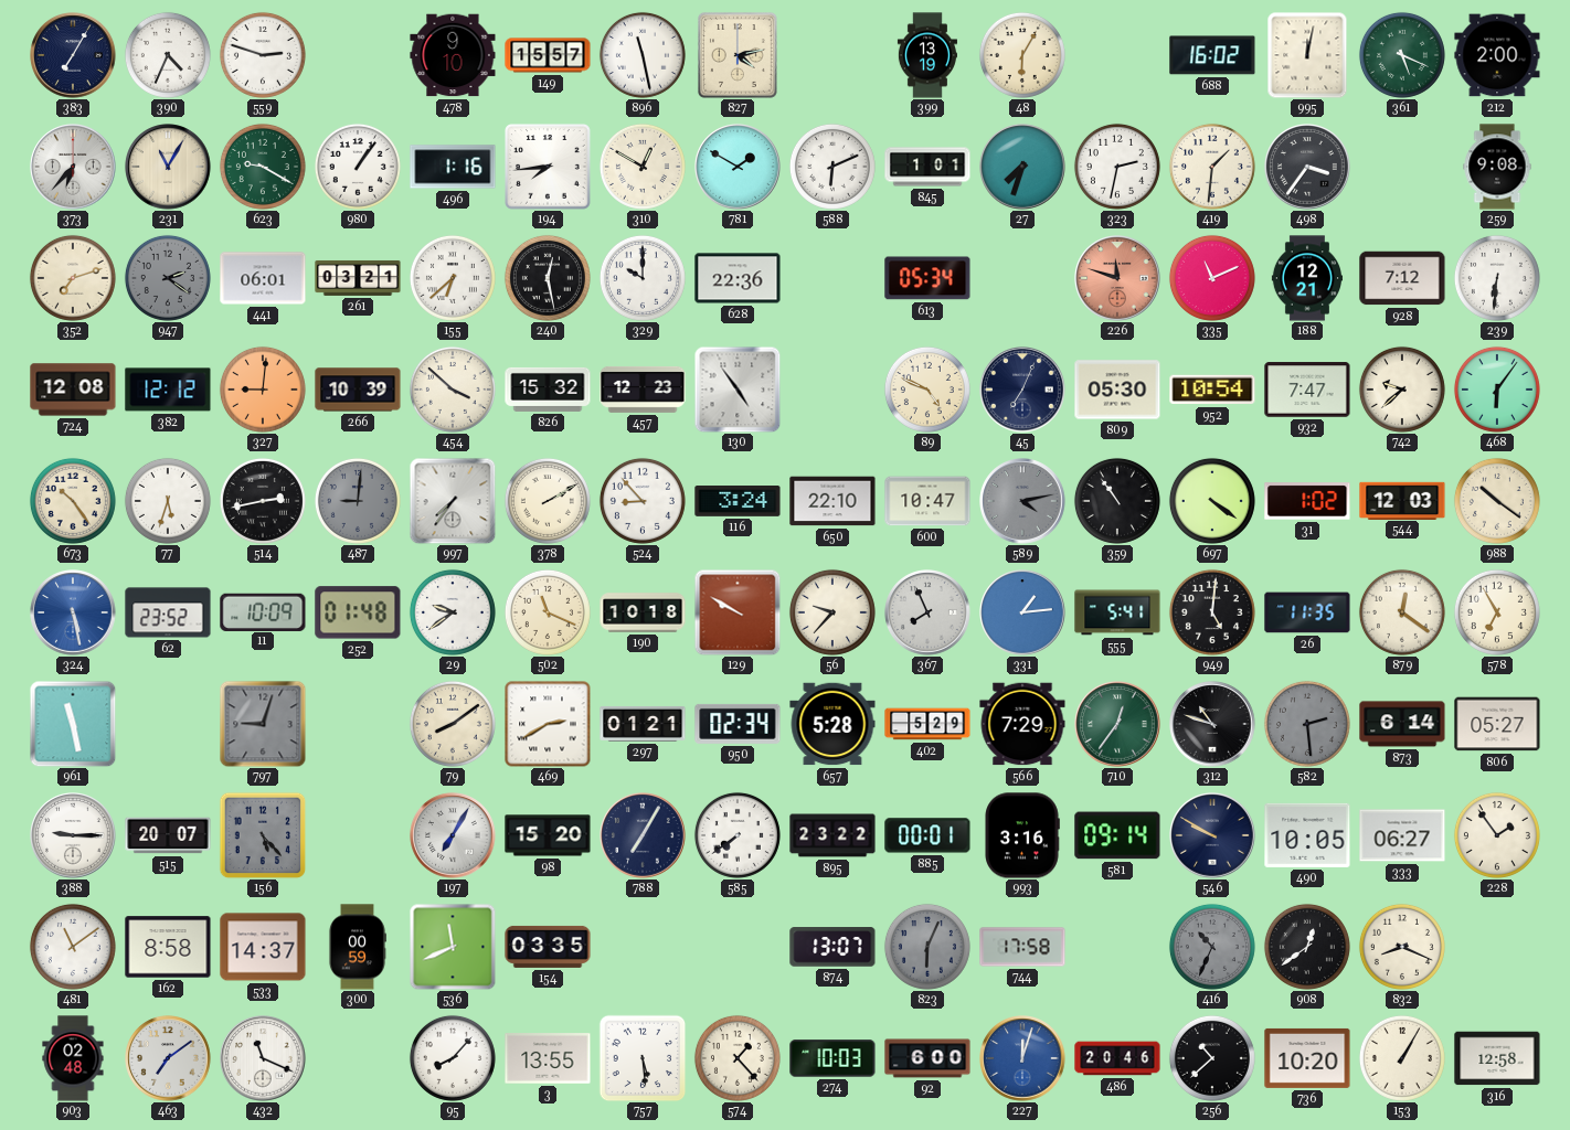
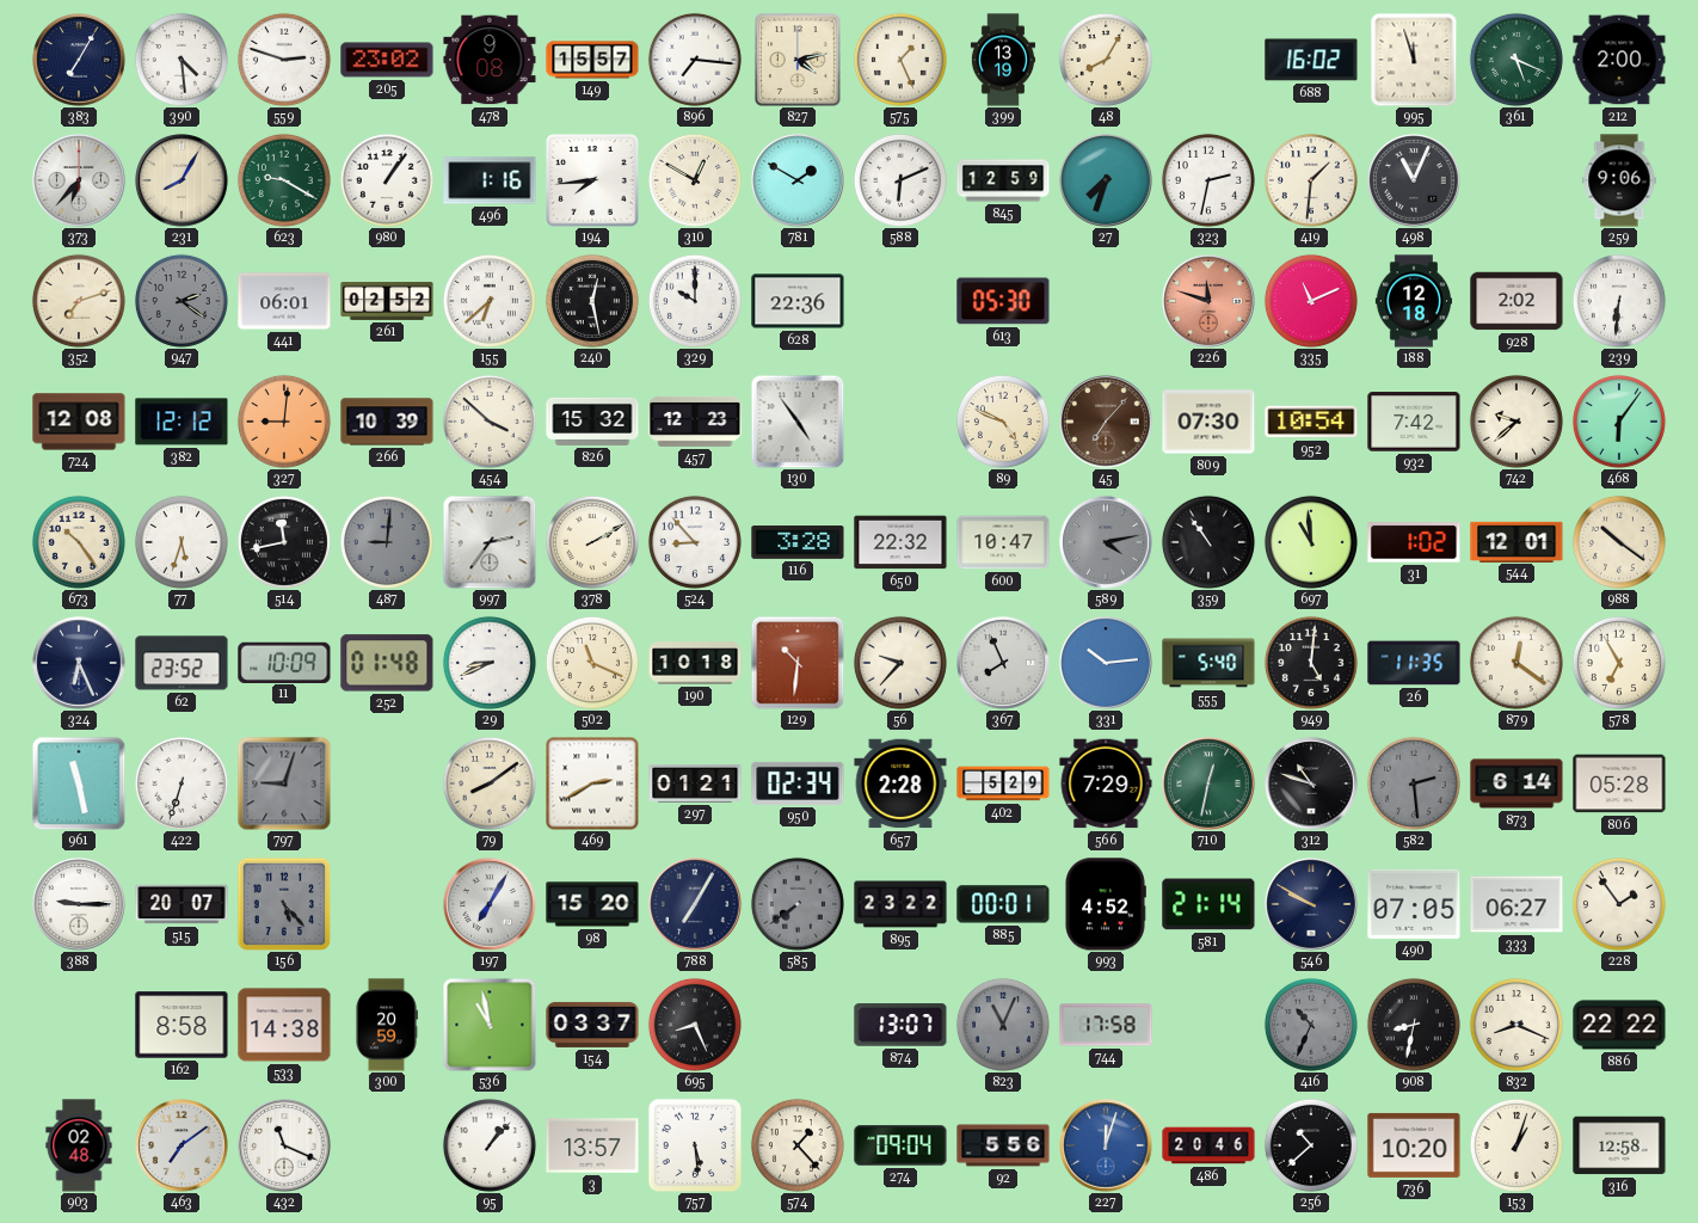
390: 4:34 -> 4:29
205: none -> 23:02
478: 9:10 -> 9:08
896: 11:28 -> 7:16
575: none -> 1:26
48: 6:05 -> 8:05
995: 12:02 -> 11:57
231: 11:05 -> 8:05
845: 1:01 -> 12:59
498: 3:36 -> 11:04
259: 9:08 -> 9:06
261: 03:21 -> 02:52
613: 05:34 -> 05:30
188: 12:21 -> 12:18
928: 7:12 -> 2:02
45: 7:04 -> 7:07
45 dial: navy -> brown
809: 05:30 -> 07:30
932: 7:47 -> 7:42
514: 2:43 -> 11:43
997: 7:36 -> 2:36
116: 3:24 -> 3:28
650: 22:10 -> 22:32
697: 4:21 -> 10:59
544: 12:03 -> 12:01
324: 5:28 -> 6:26
324 dial: blue -> navy
29: 9:39 -> 8:41
129: 9:50 -> 10:31
331: 1:14 -> 10:14
555: 5:41 -> 5:40
422: none -> 6:33
657: 5:28 -> 2:28
710: 12:36 -> 12:32
806: 05:27 -> 05:28
585 dial: white -> grey
993: 3:16 -> 4:52
581: 09:14 -> 21:14
490: 10:05 -> 07:05
481: 11:09 -> none
533: 14:37 -> 14:38
300: 00:59 -> 20:59
536: 11:41 -> 10:58
154: 03:35 -> 03:37
695: none -> 8:26
823: 6:04 -> 11:04
908: 12:39 -> 8:32
886: none -> 22:22
95: 8:07 -> 1:07
3: 13:55 -> 13:57
274: 10:03 -> 09:04
92: 6:00 -> 5:56
153: 1:05 -> 1:03
